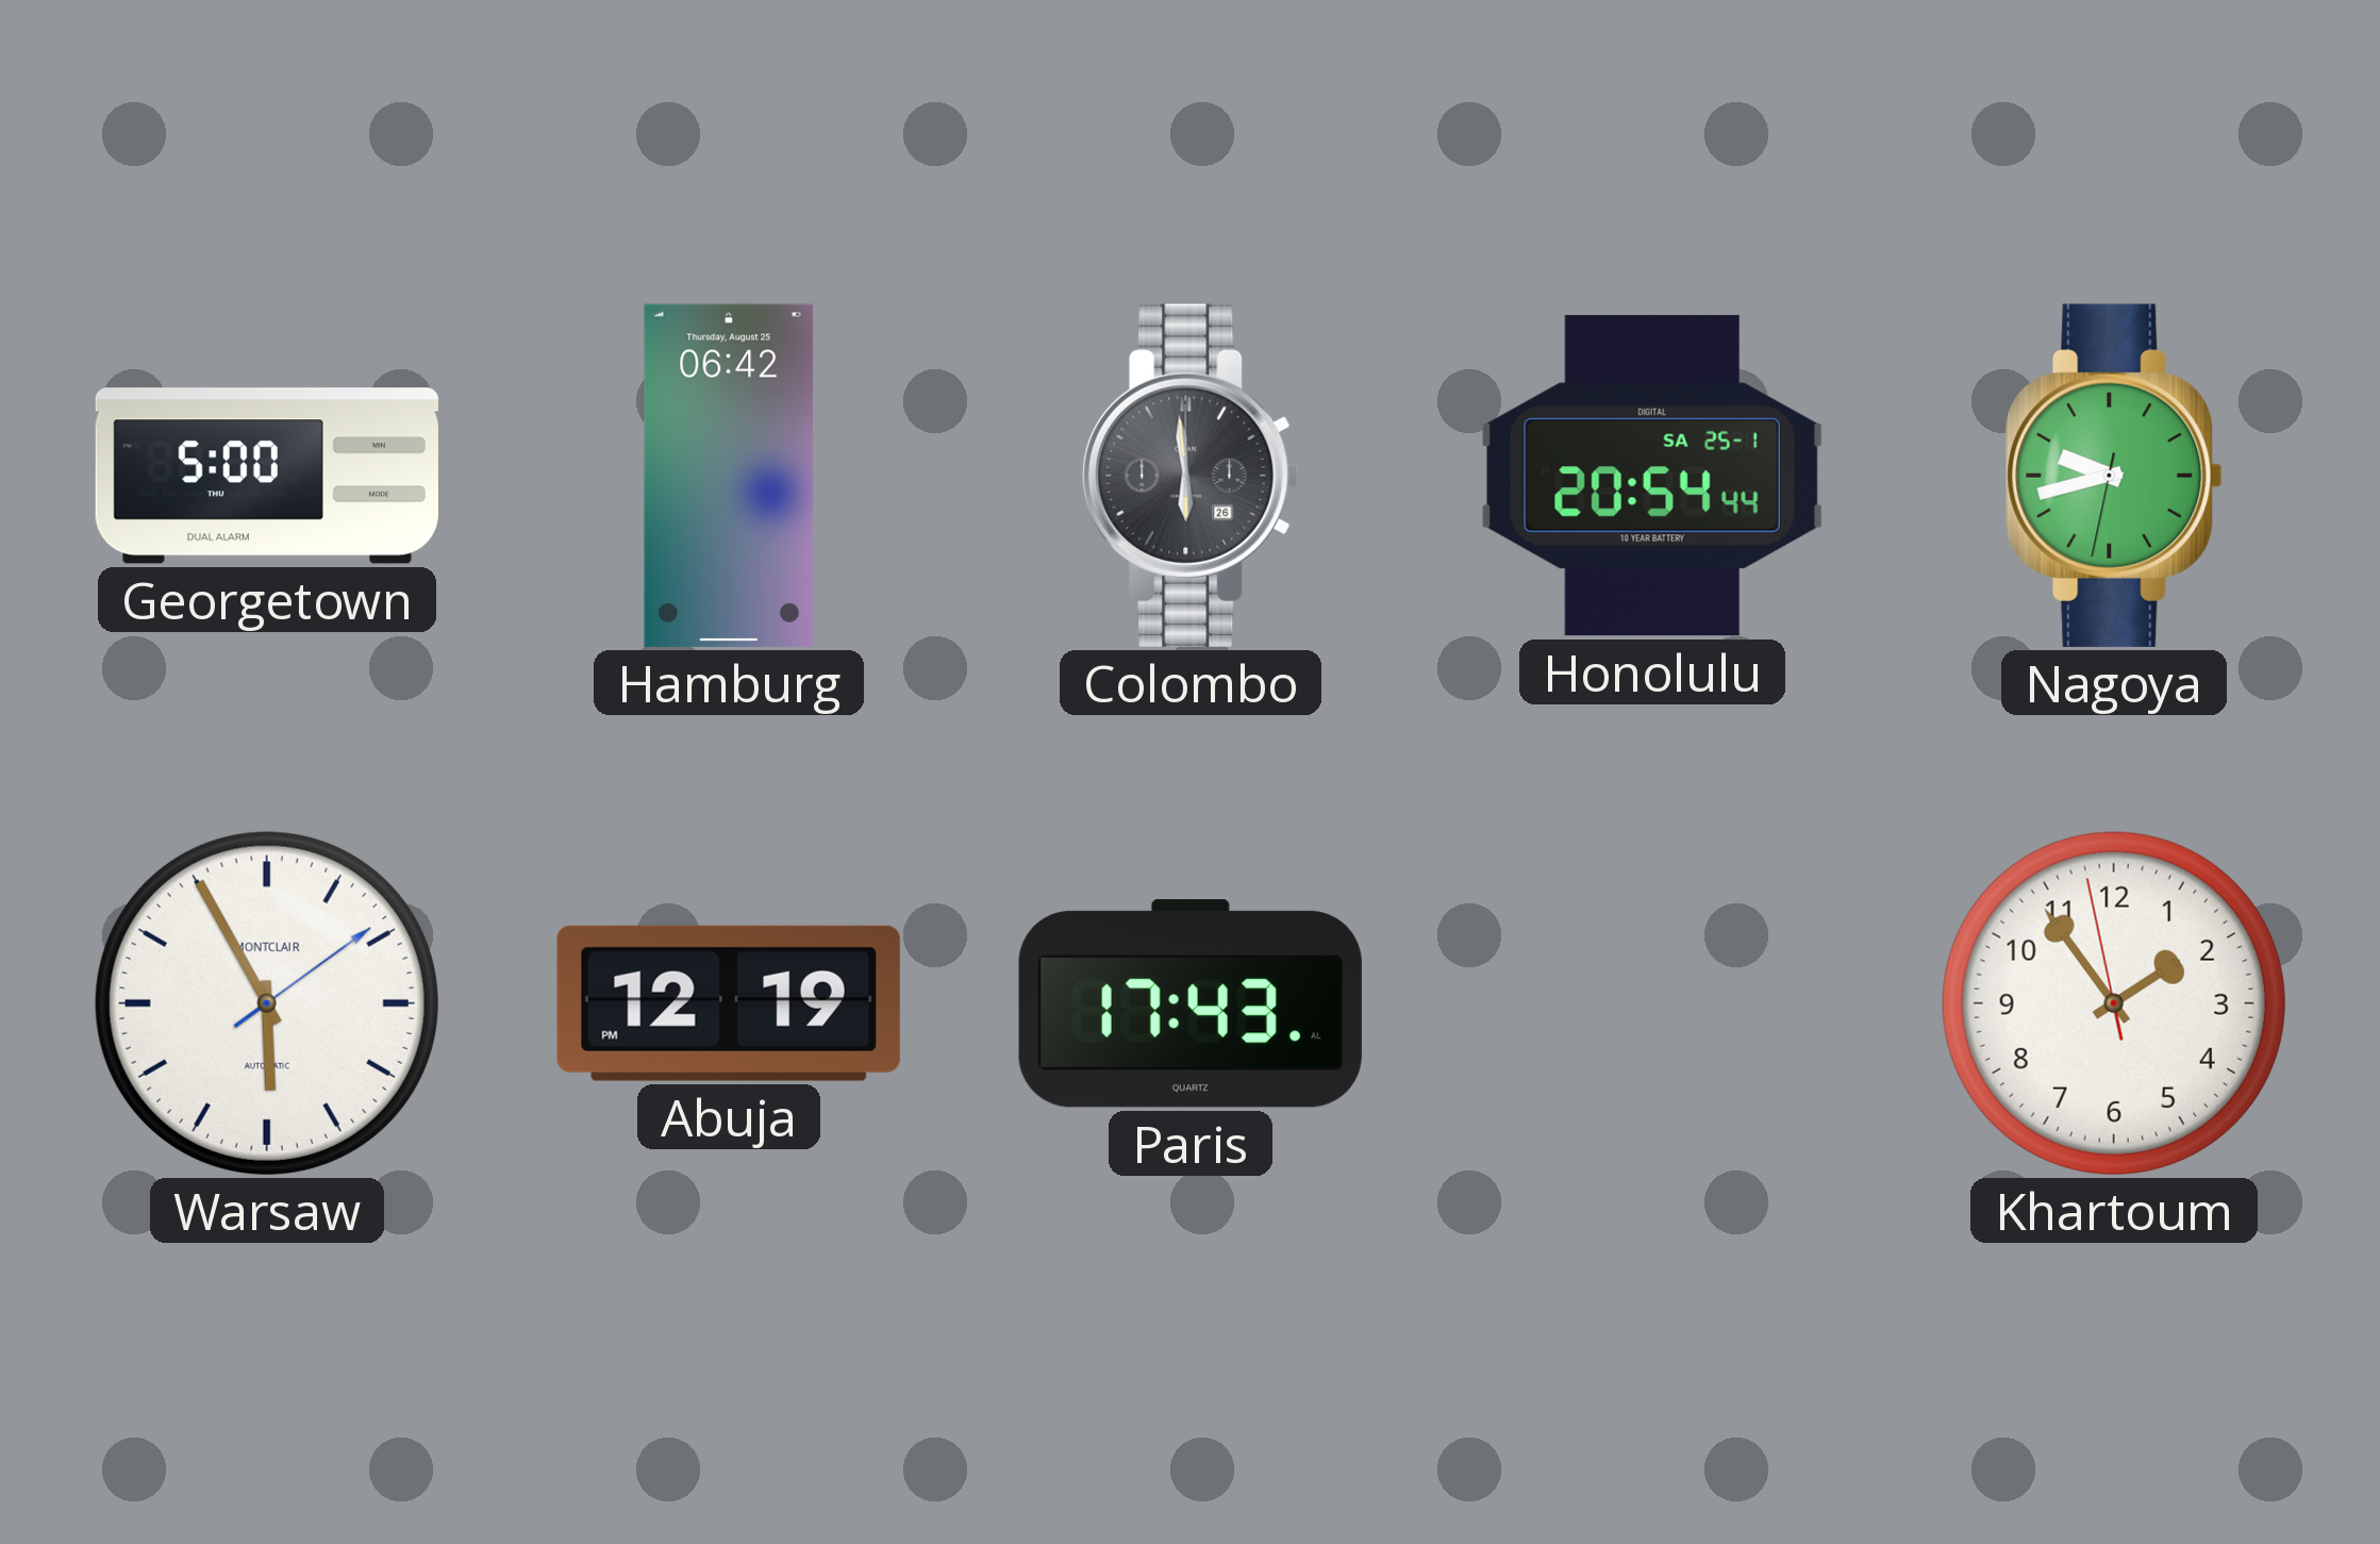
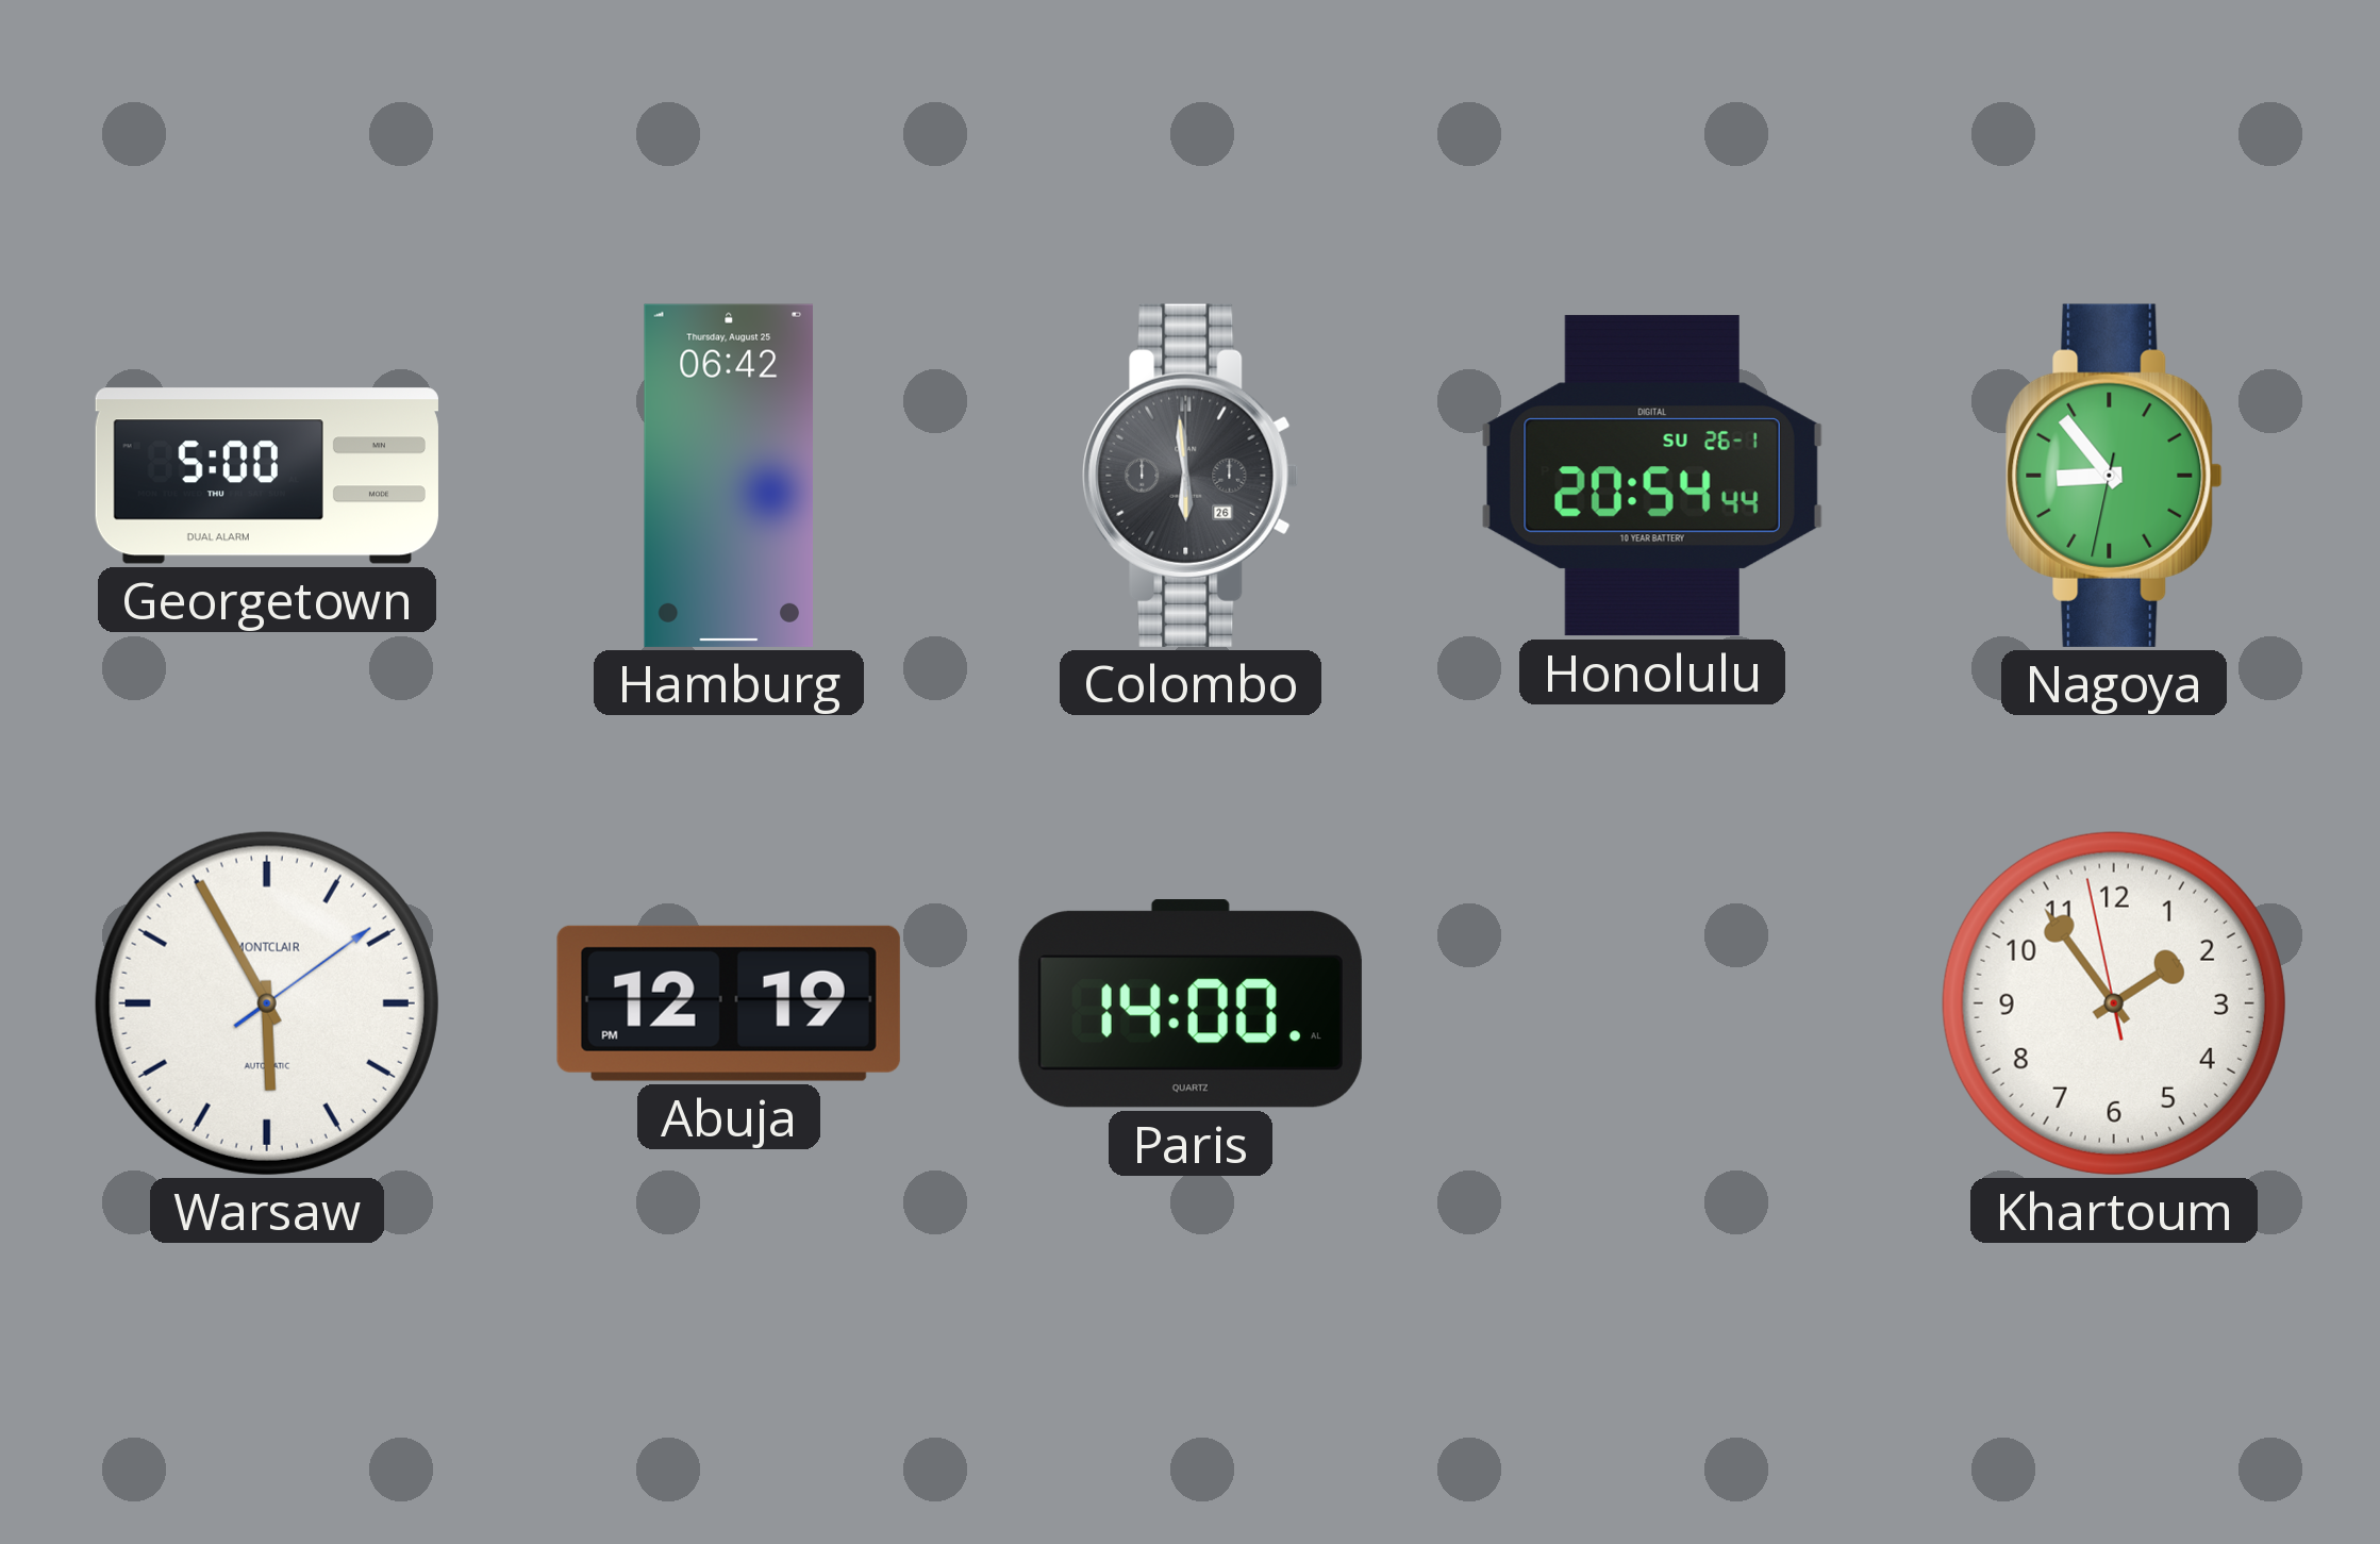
Honolulu date: SA 25-1 -> SU 26-1
Nagoya: 9:42 -> 8:53
Paris: 17:43 -> 14:00
